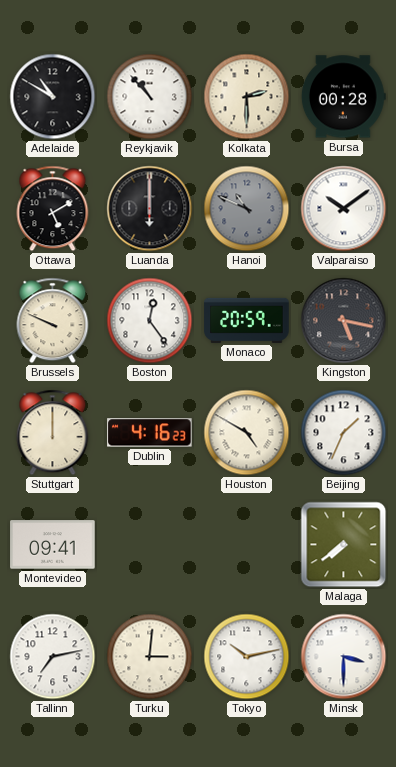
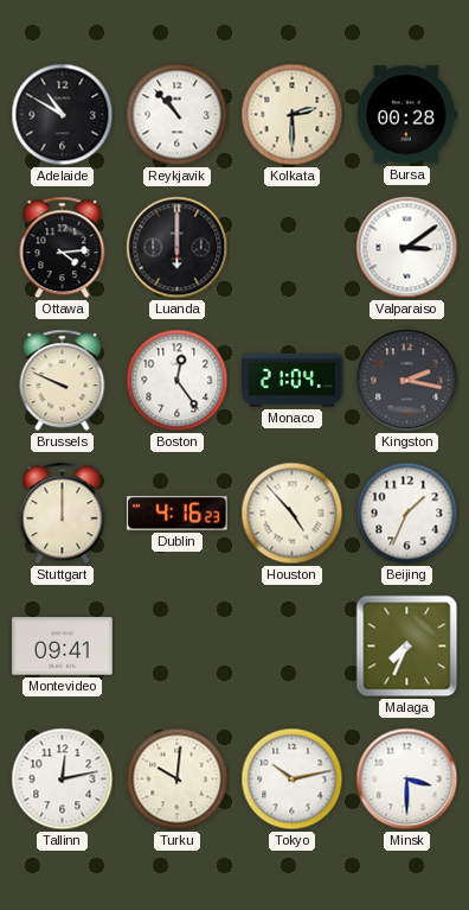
Ottawa: 5:10 -> 4:14
Hanoi: 10:49 -> none
Valparaiso: 10:09 -> 3:09
Monaco: 20:59 -> 21:04
Kingston: 5:17 -> 2:17
Houston: 4:50 -> 4:53
Malaga: 7:39 -> 7:34
Tallinn: 7:13 -> 12:13
Turku: 3:01 -> 10:01
